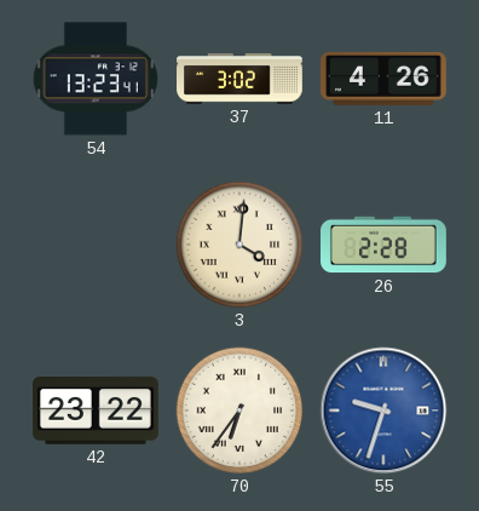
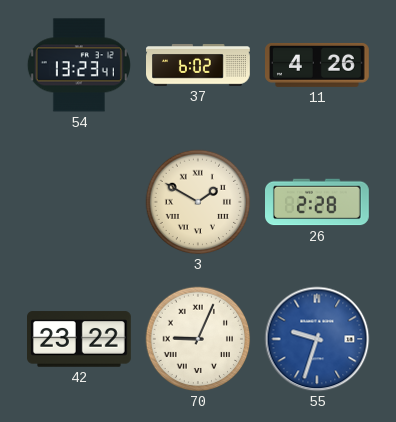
37: 3:02 -> 6:02
3: 4:01 -> 1:50
70: 6:36 -> 9:04
